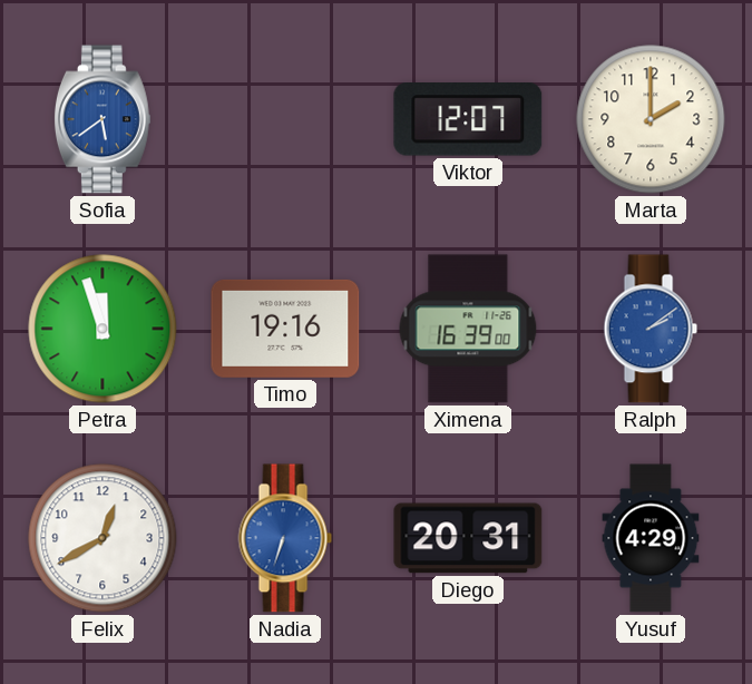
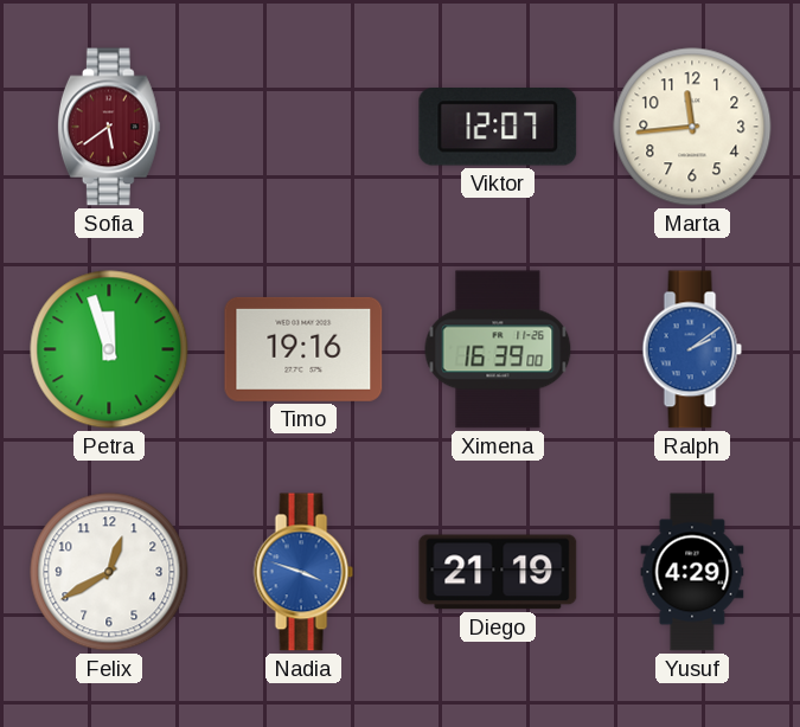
Sofia dial: blue -> burgundy
Marta: 2:00 -> 11:44
Nadia: 6:33 -> 3:48
Diego: 20:31 -> 21:19
